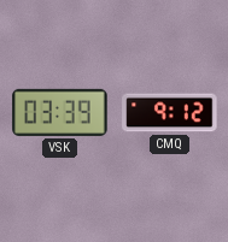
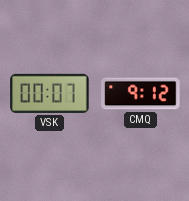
VSK: 03:39 -> 00:07
